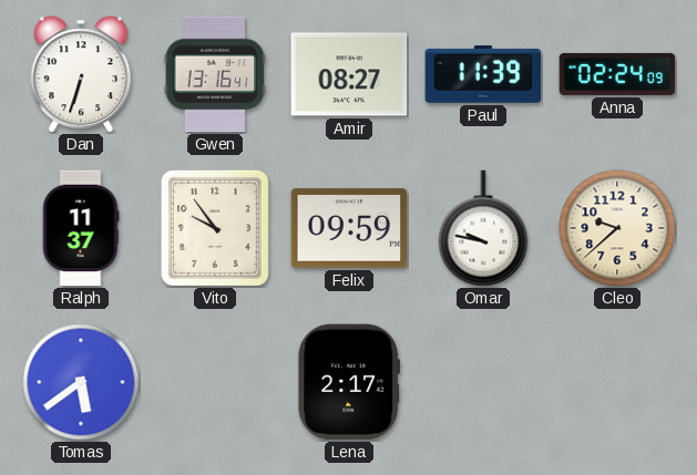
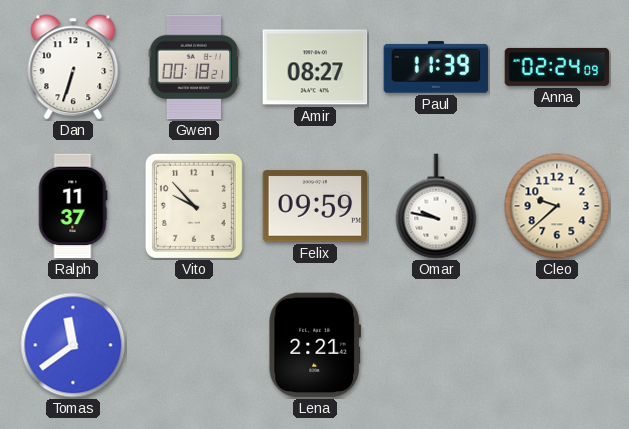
Gwen: 13:16 -> 00:18
Vito: 9:54 -> 9:53
Tomas: 5:39 -> 11:39
Lena: 2:17 -> 2:21
